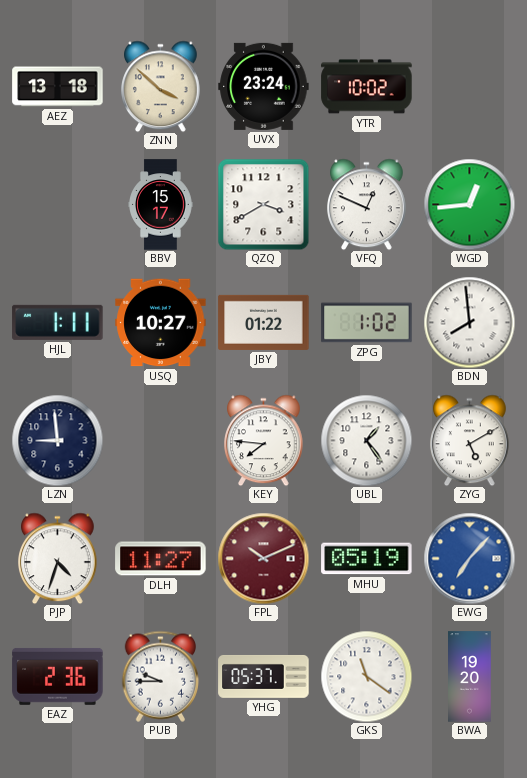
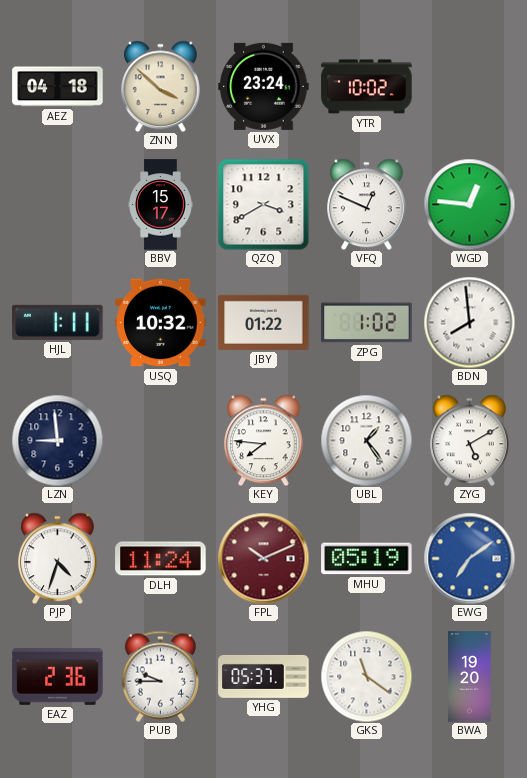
AEZ: 13:18 -> 04:18
WGD: 12:44 -> 12:46
USQ: 10:27 -> 10:32
DLH: 11:27 -> 11:24
EWG: 7:07 -> 7:09
